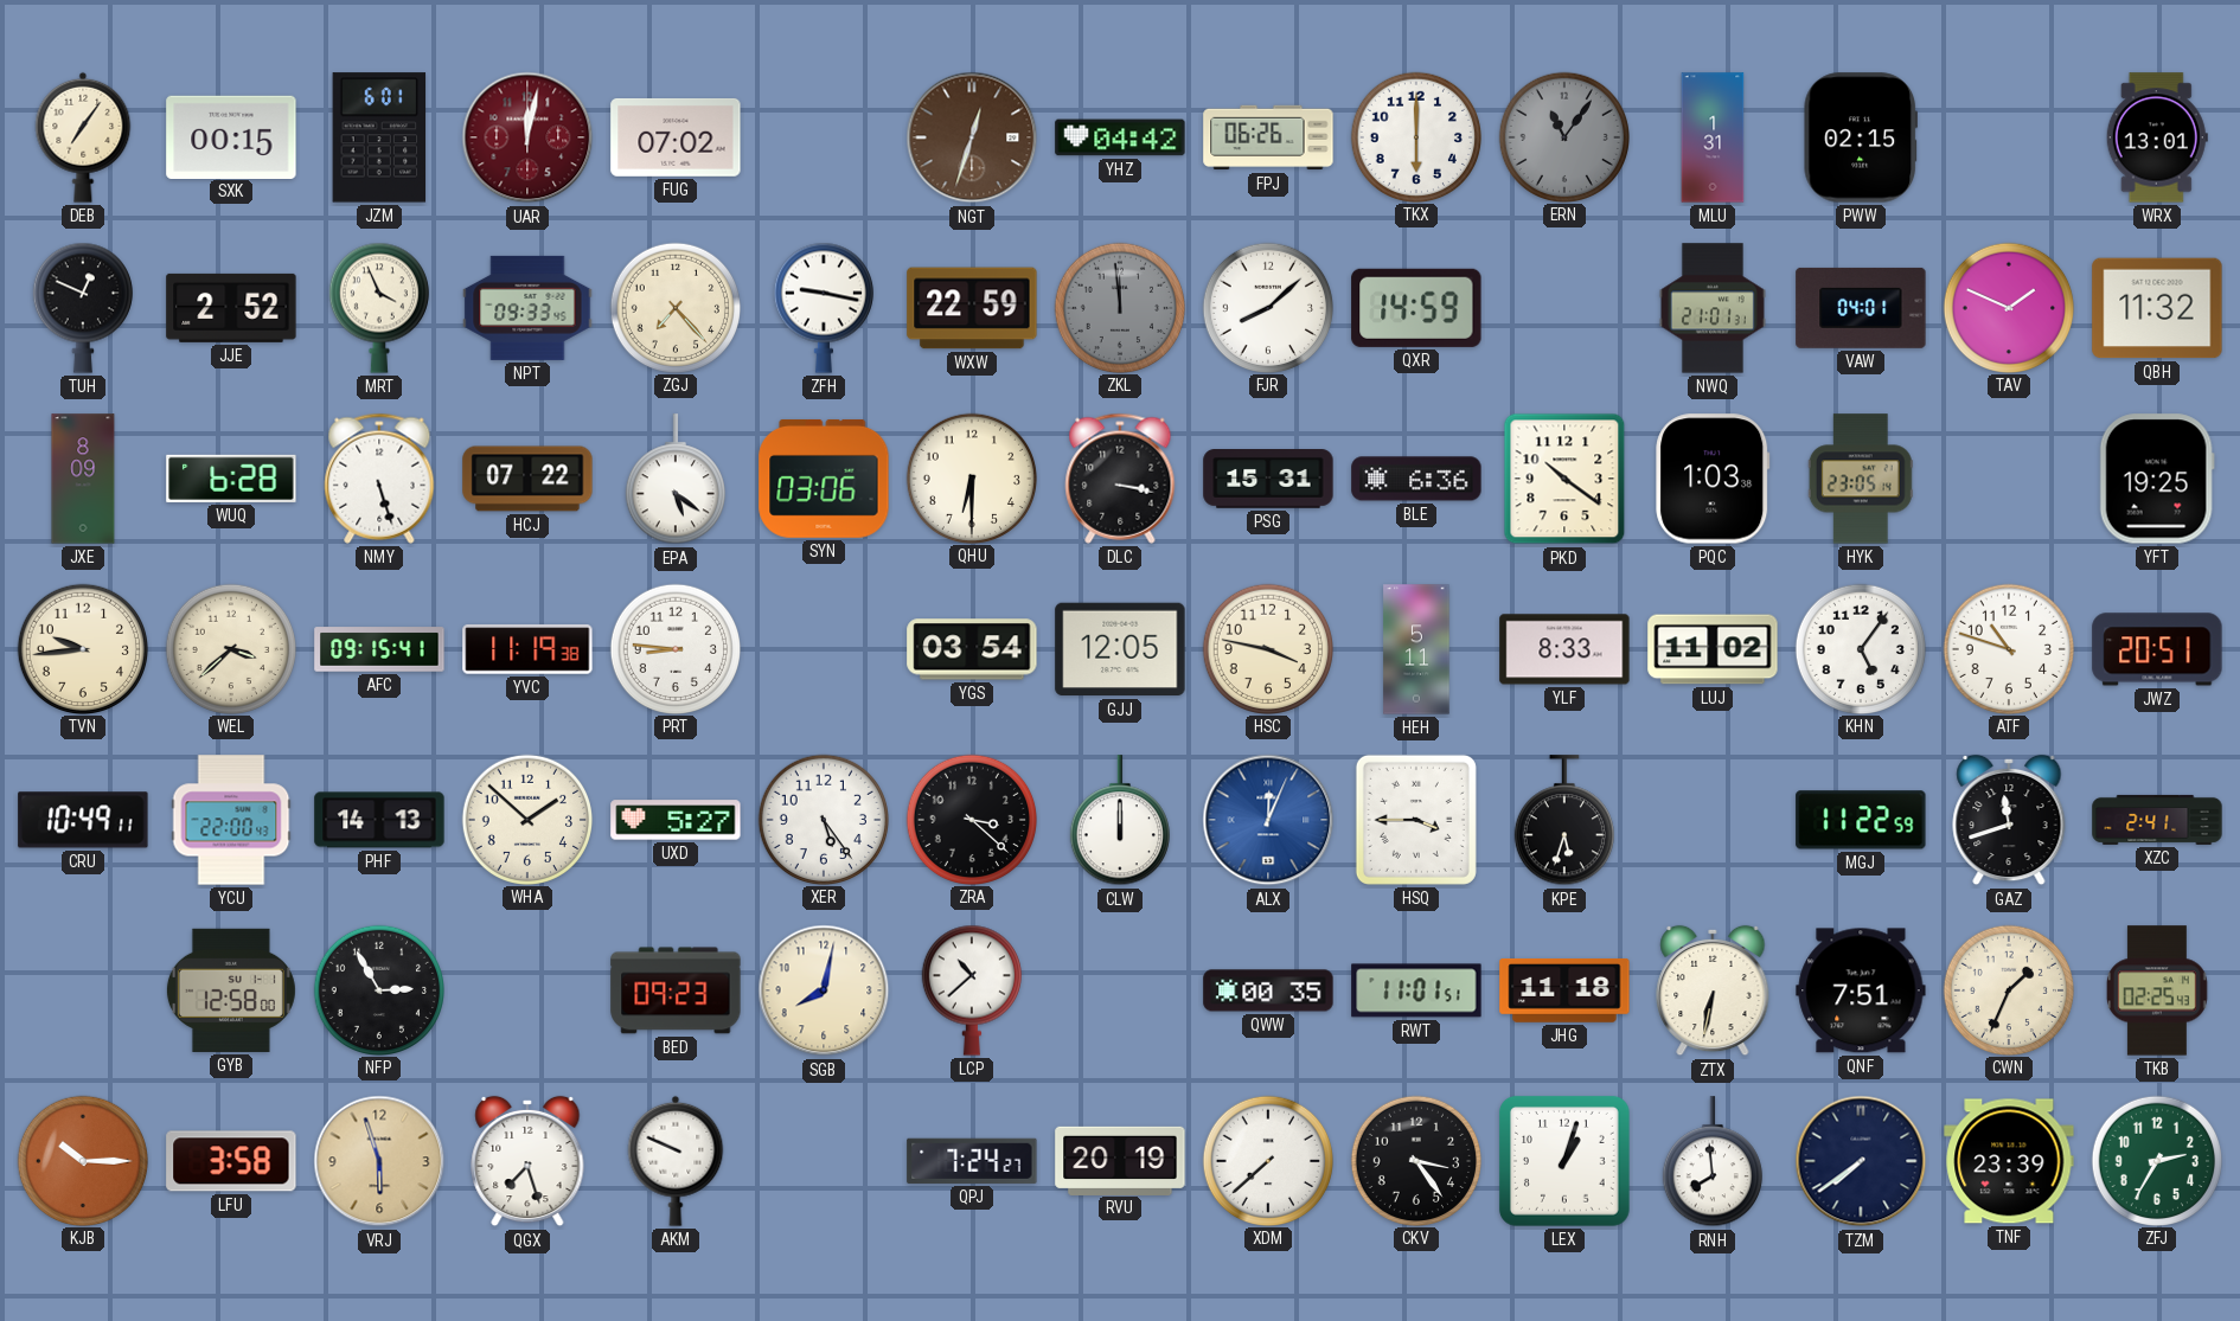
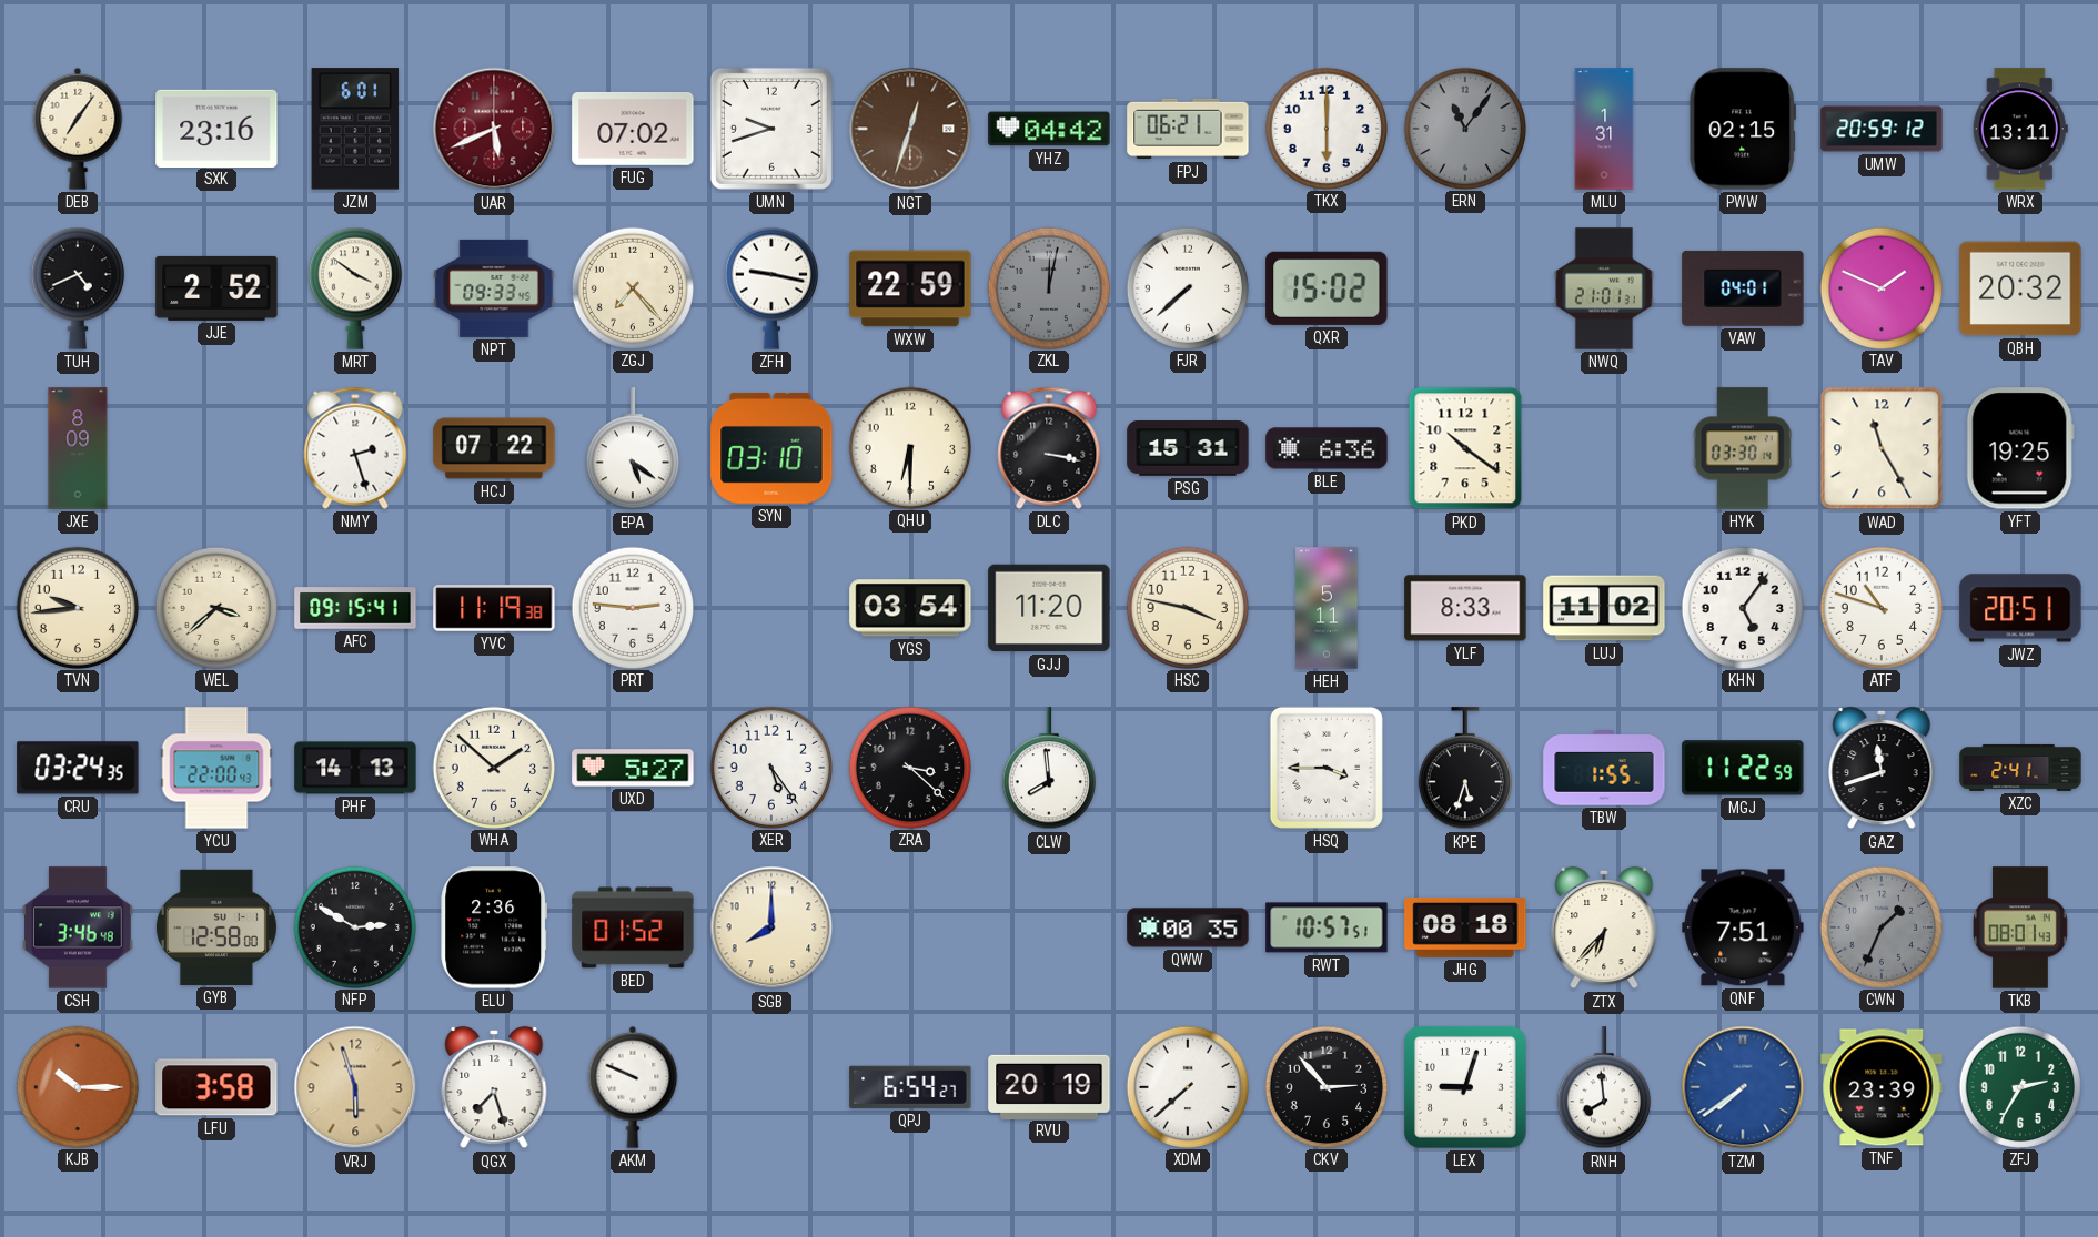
SXK: 00:15 -> 23:16
UAR: 12:02 -> 5:41
UMN: none -> 9:42
FPJ: 06:26 -> 06:21
UMW: none -> 20:59
WRX: 13:01 -> 13:11
TUH: 12:49 -> 4:41
MRT: 3:56 -> 3:51
ZKL: 11:59 -> 12:02
FJR: 8:08 -> 7:38
QXR: 14:59 -> 15:02
QBH: 11:32 -> 20:32
WUQ: 6:28 -> none
NMY: 5:27 -> 2:27
SYN: 03:06 -> 03:10
PQC: 1:03 -> none
HYK: 23:05 -> 03:30
WAD: none -> 11:25
PRT: 8:46 -> 2:46
GJJ: 12:05 -> 11:20
CRU: 10:49 -> 03:24
CLW: 12:00 -> 7:59
ALX: 12:04 -> none
TBW: none -> 1:55
CSH: none -> 3:46
NFP: 2:55 -> 2:50
ELU: none -> 2:36
BED: 09:23 -> 01:52
SGB: 8:02 -> 8:00
LCP: 10:38 -> none
RWT: 11:01 -> 10:57
JHG: 11:18 -> 08:18
ZTX: 6:32 -> 6:37
CWN dial: cream -> grey
TKB: 02:25 -> 08:01
QPJ: 7:24 -> 6:54
CKV: 3:24 -> 2:53
LEX: 1:03 -> 9:03
TZM dial: navy -> blue
